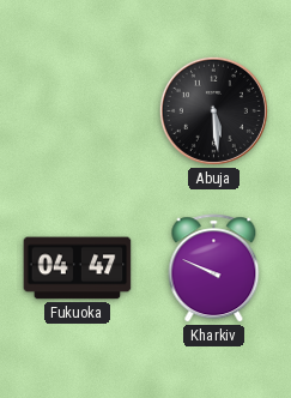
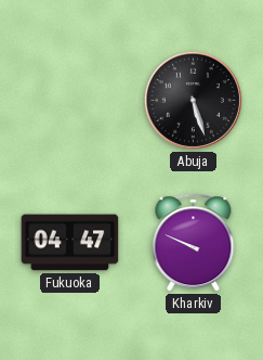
Abuja: 5:29 -> 5:27
